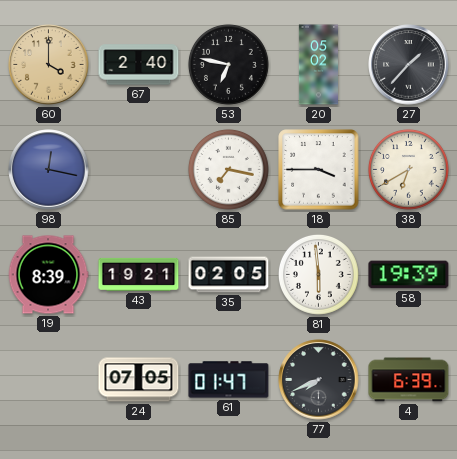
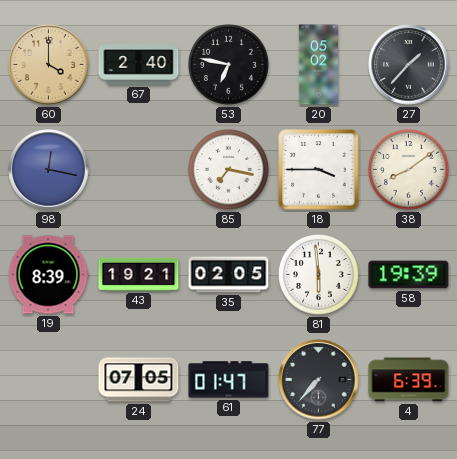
38: 6:40 -> 8:09
77: 7:41 -> 7:37
